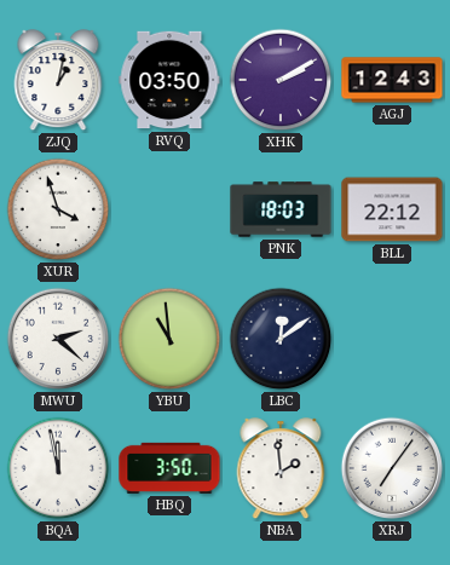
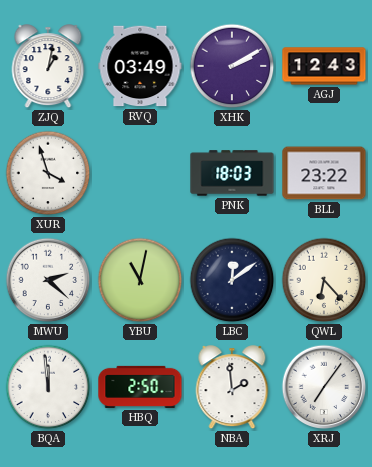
RVQ: 03:50 -> 03:49
BLL: 22:12 -> 23:22
YBU: 10:59 -> 11:02
QWL: none -> 6:23
BQA: 11:58 -> 11:59
HBQ: 3:50 -> 2:50
